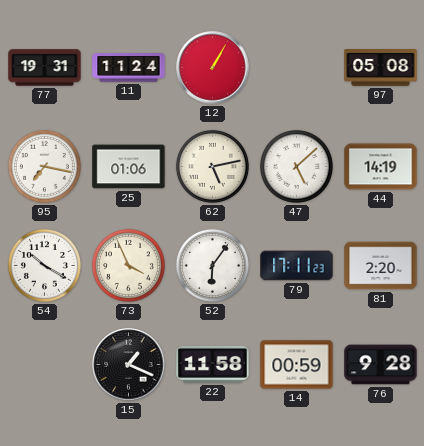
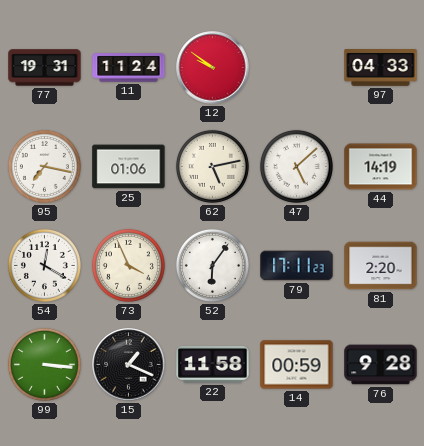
12: 1:05 -> 9:51
97: 05:08 -> 04:33
54: 10:20 -> 12:20
99: none -> 3:16
